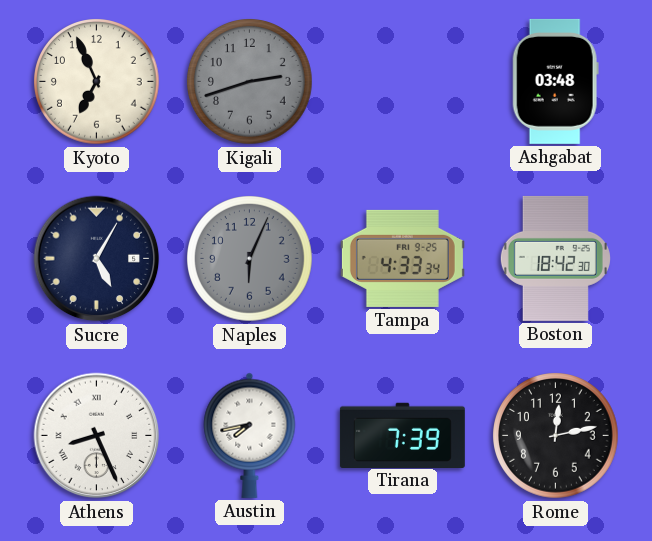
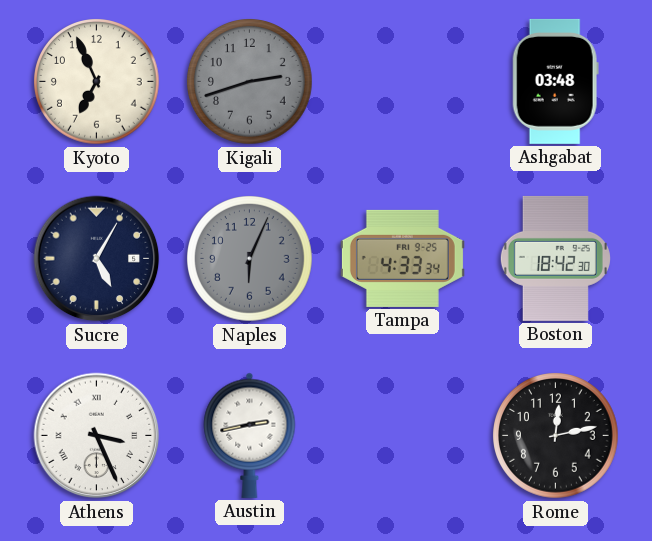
Athens: 8:26 -> 3:26
Austin: 7:43 -> 2:43
Tirana: 7:39 -> none
